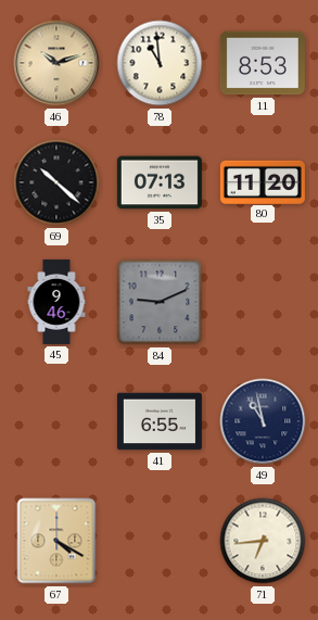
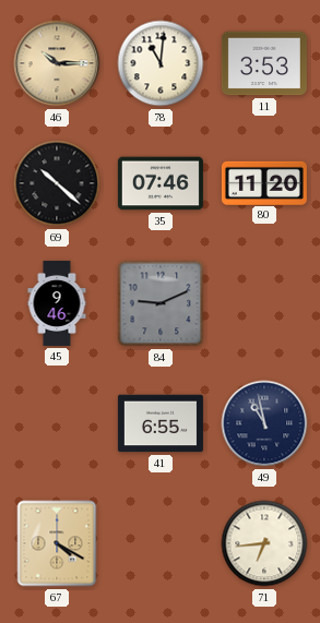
46: 10:12 -> 10:15
78: 10:59 -> 11:01
11: 8:53 -> 3:53
35: 07:13 -> 07:46
